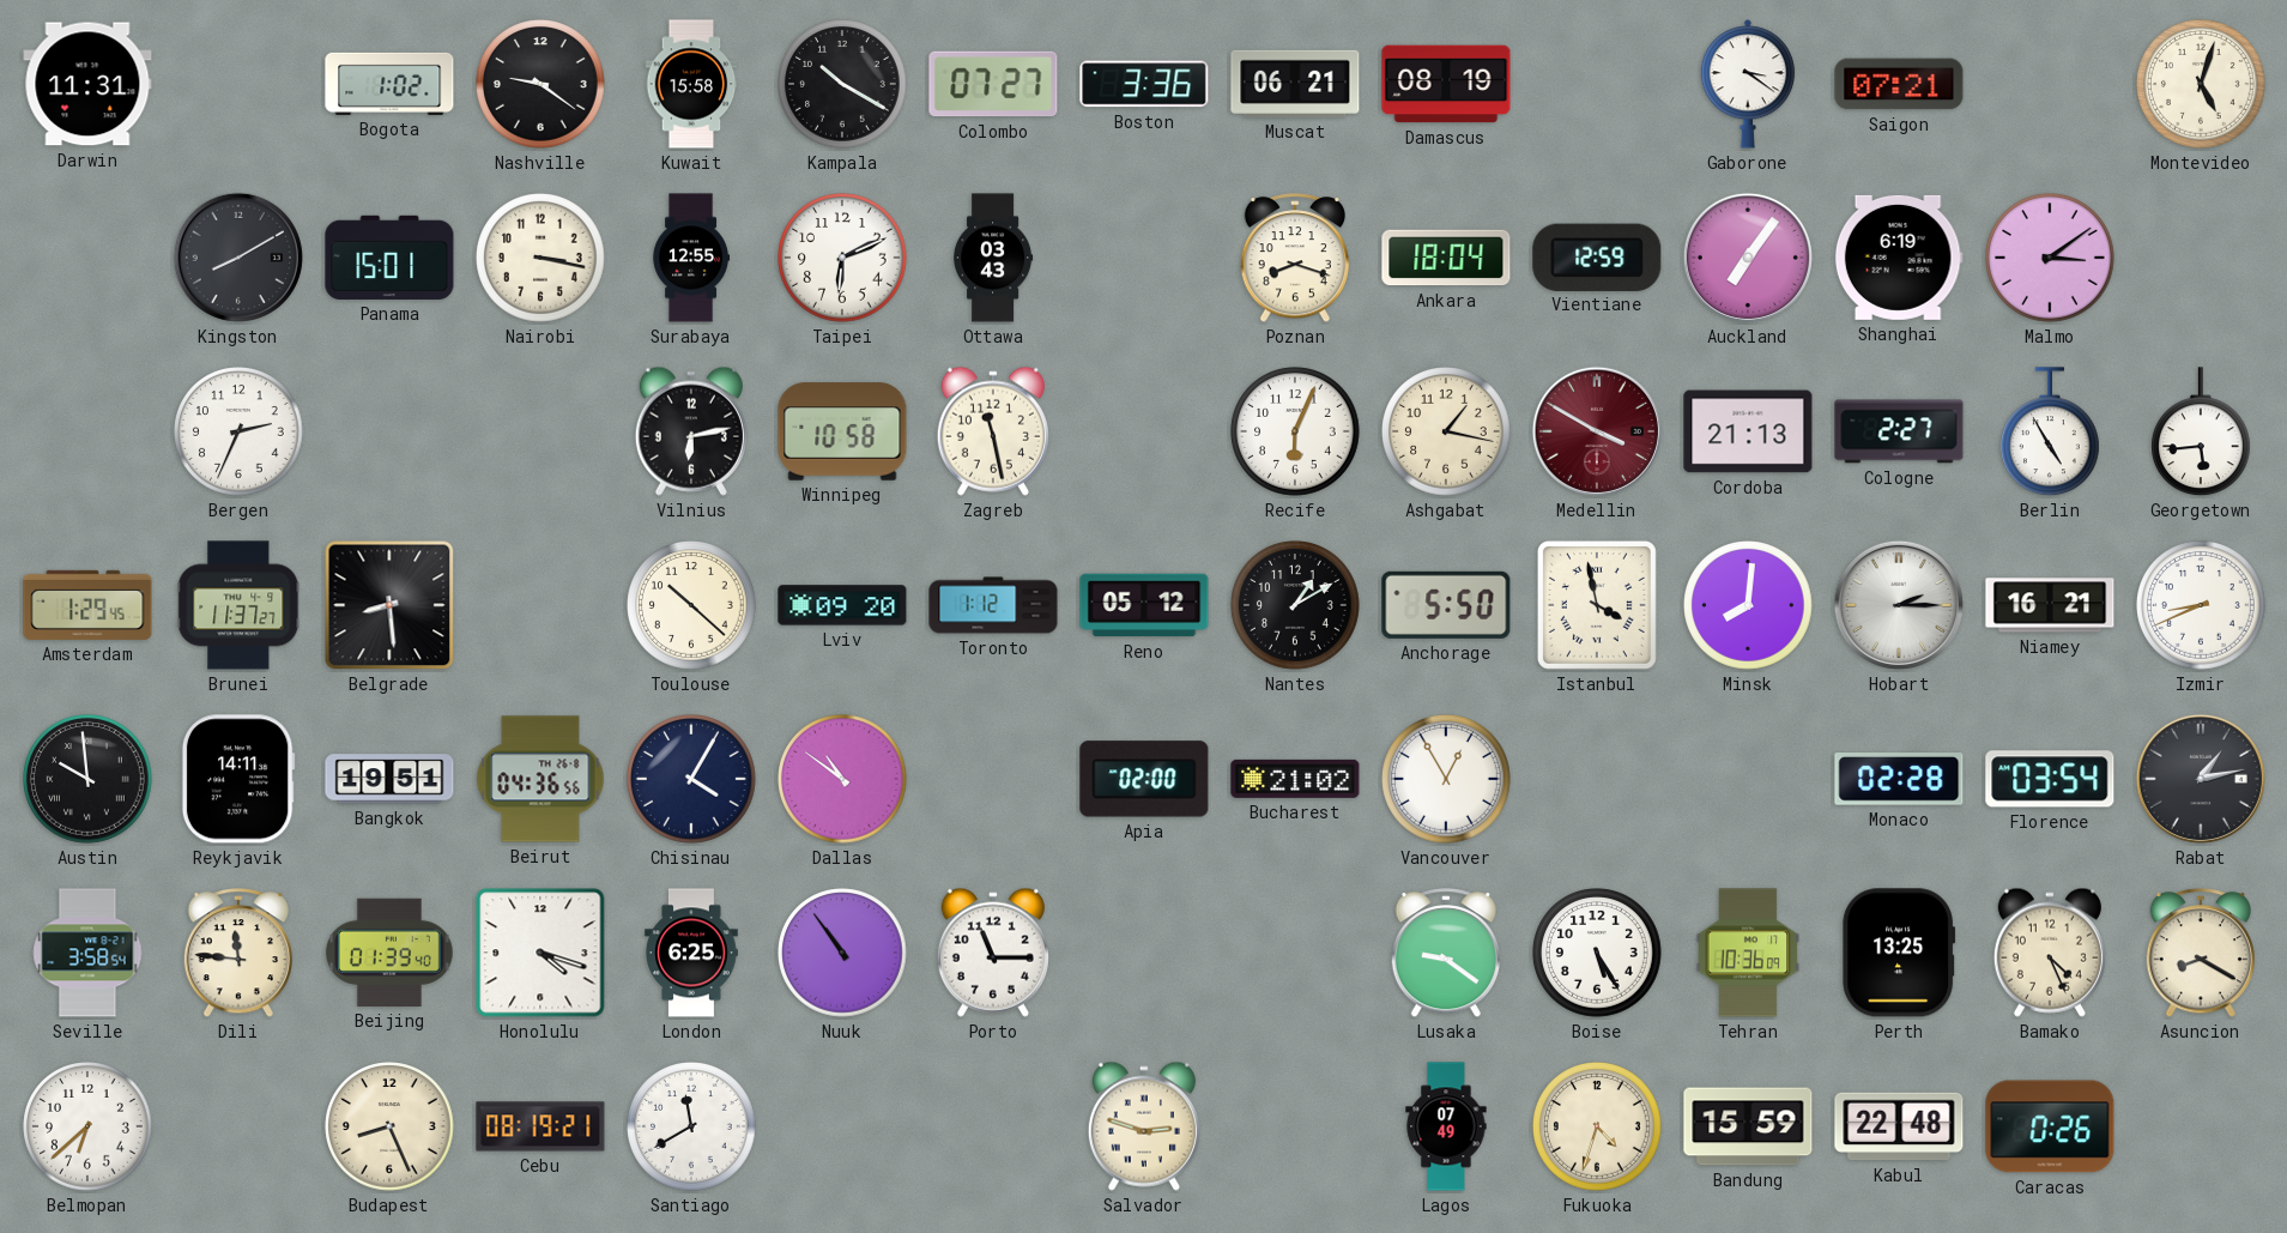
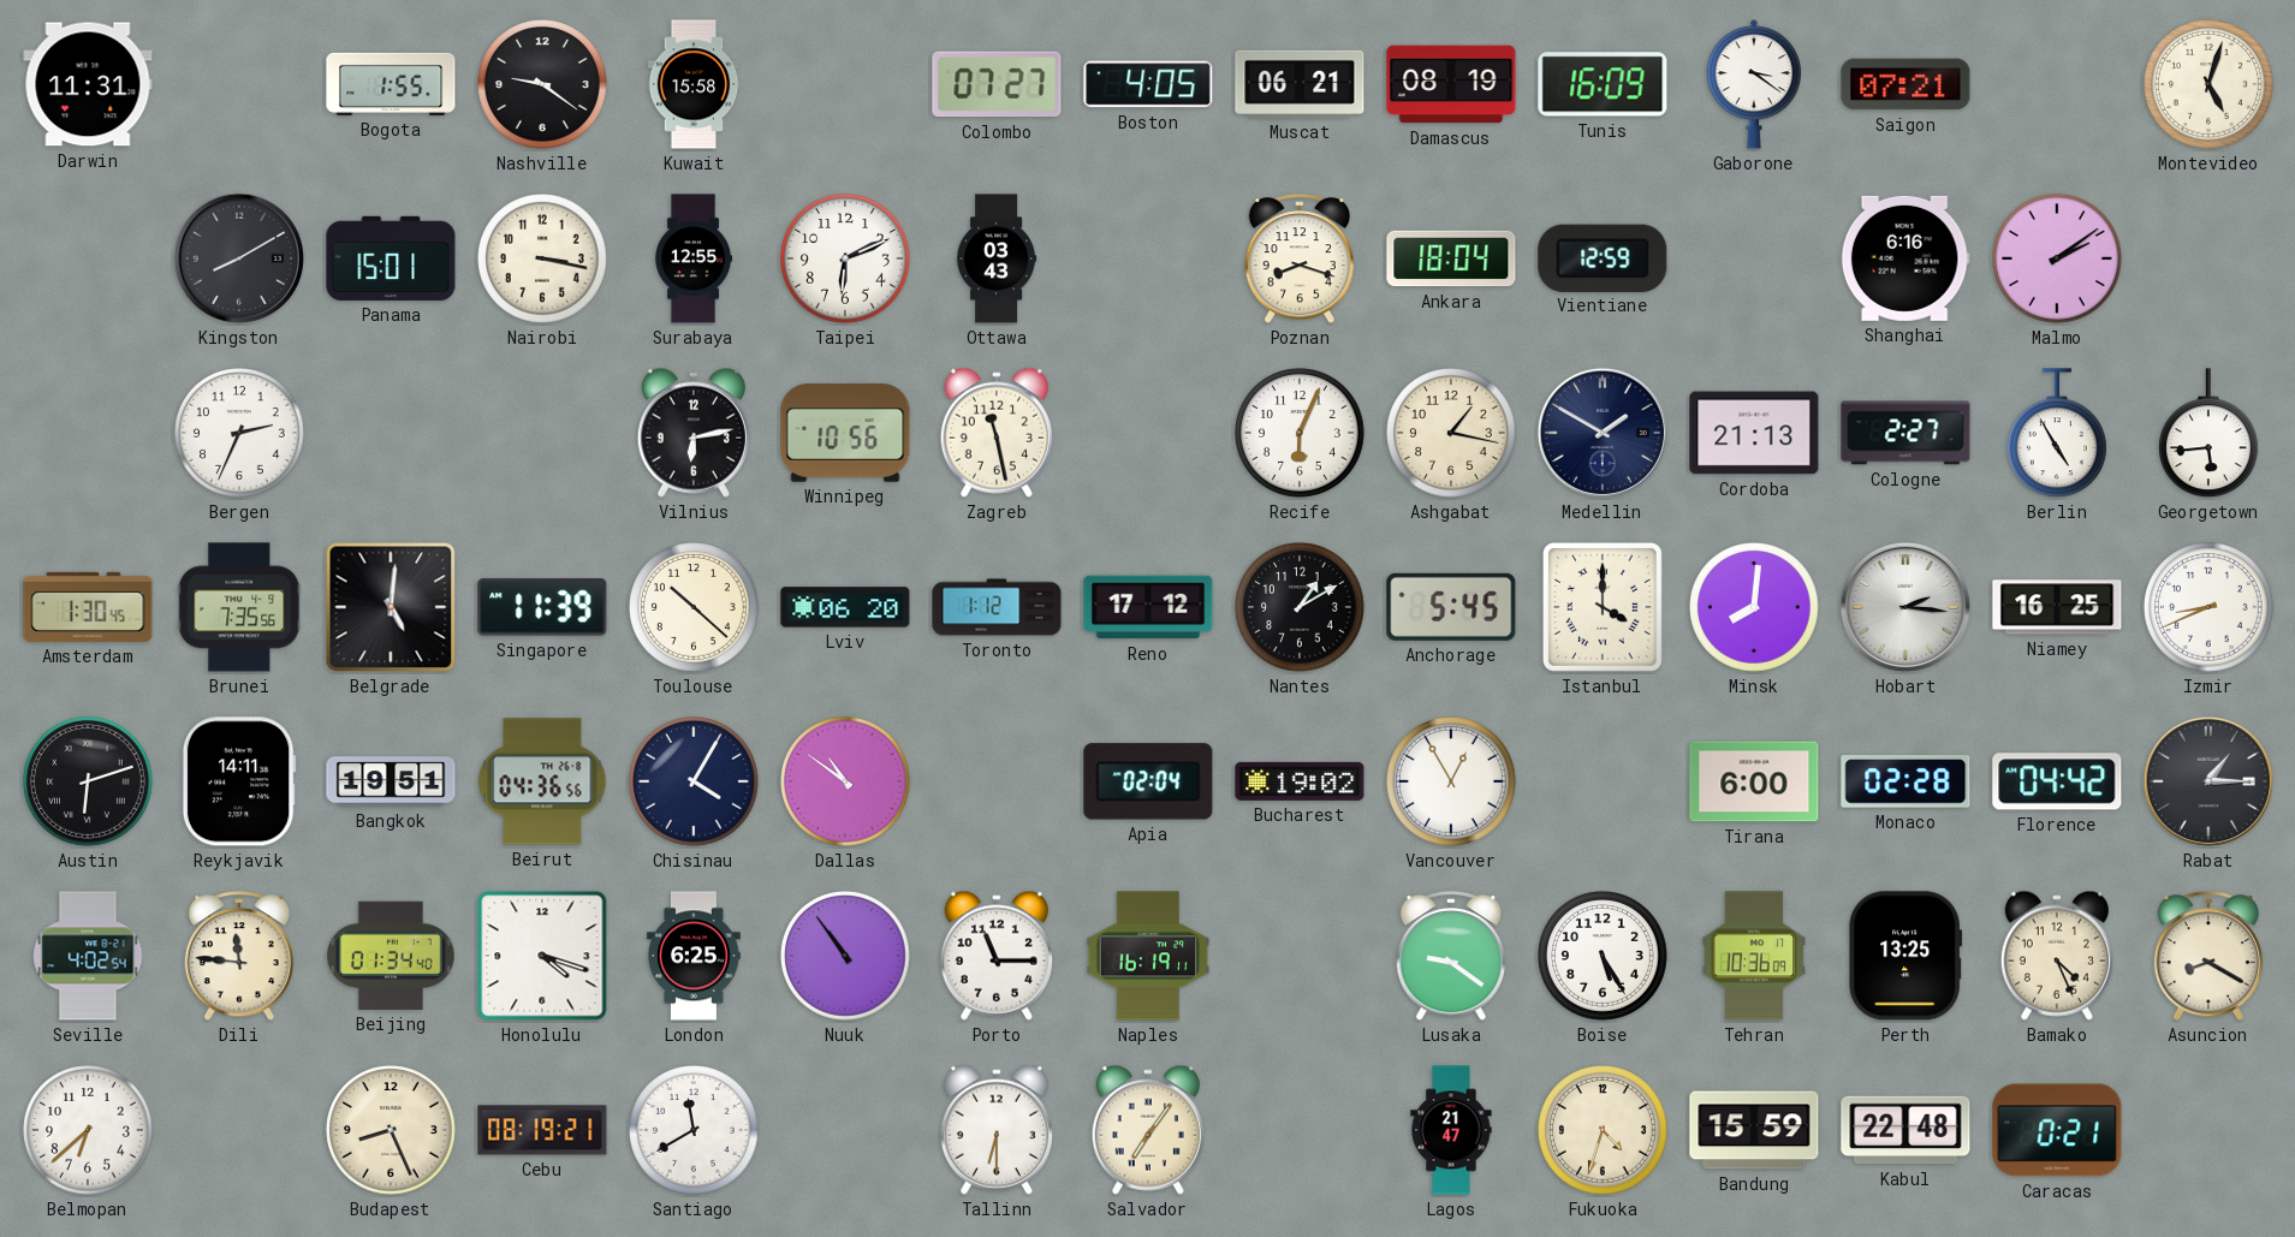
Bogota: 1:02 -> 1:55
Kampala: 10:20 -> none
Boston: 3:36 -> 4:05
Tunis: none -> 16:09
Auckland: 7:06 -> none
Shanghai: 6:19 -> 6:16
Malmo: 3:09 -> 2:09
Winnipeg: 10:58 -> 10:56
Medellin: 3:50 -> 1:50
Medellin dial: burgundy -> navy
Amsterdam: 1:29 -> 1:30
Brunei: 11:37 -> 7:35
Belgrade: 8:29 -> 5:01
Singapore: none -> 11:39
Lviv: 09:20 -> 06:20
Reno: 05:12 -> 17:12
Anchorage: 5:50 -> 5:45
Istanbul: 3:58 -> 4:00
Hobart: 2:15 -> 2:16
Niamey: 16:21 -> 16:25
Austin: 9:59 -> 6:12
Apia: 02:00 -> 02:04
Bucharest: 21:02 -> 19:02
Tirana: none -> 6:00
Florence: 03:54 -> 04:42
Rabat: 1:13 -> 1:15
Seville: 3:58 -> 4:02
Beijing: 01:39 -> 01:34
Naples: none -> 16:19
Tallinn: none -> 6:30
Salvador: 2:48 -> 7:06
Lagos: 07:49 -> 21:47
Caracas: 0:26 -> 0:21
